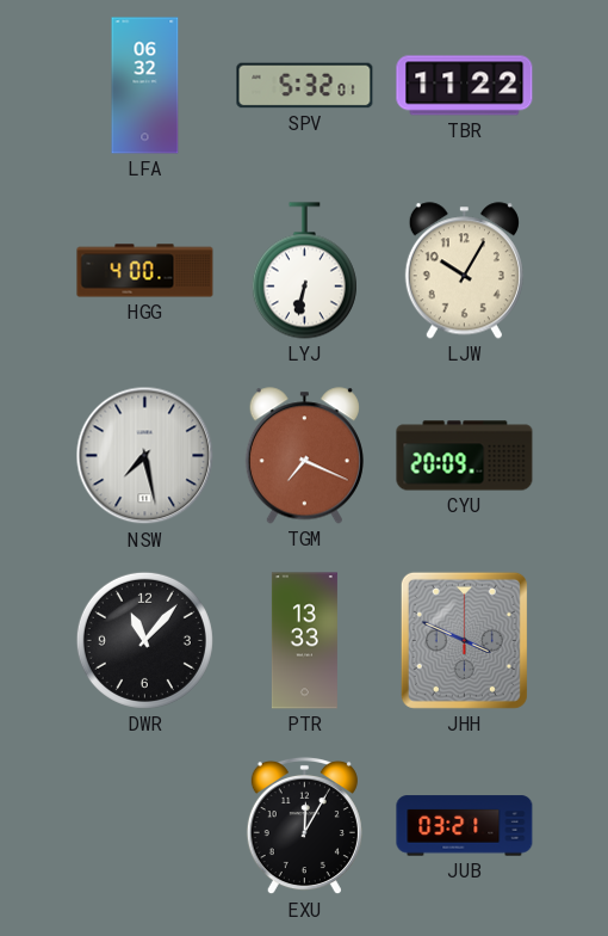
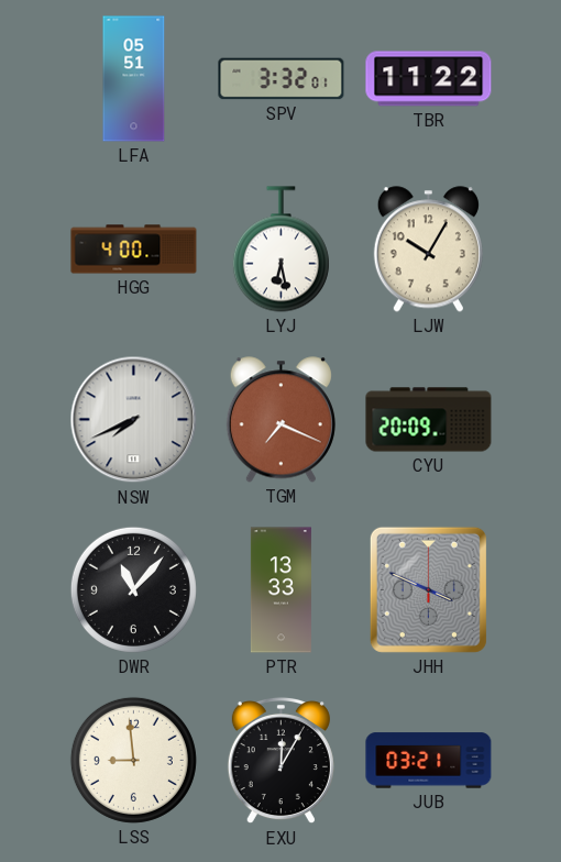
LFA: 06:32 -> 05:51
SPV: 5:32 -> 3:32
LYJ: 6:32 -> 6:28
NSW: 7:28 -> 7:41
LSS: none -> 8:59
